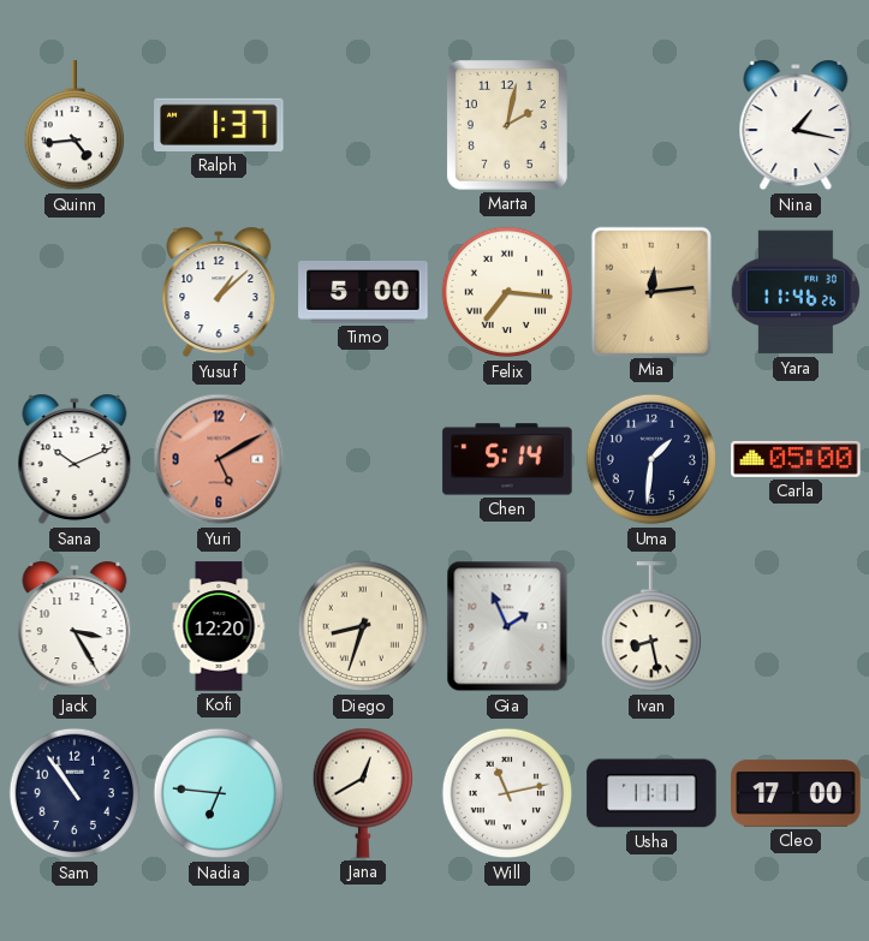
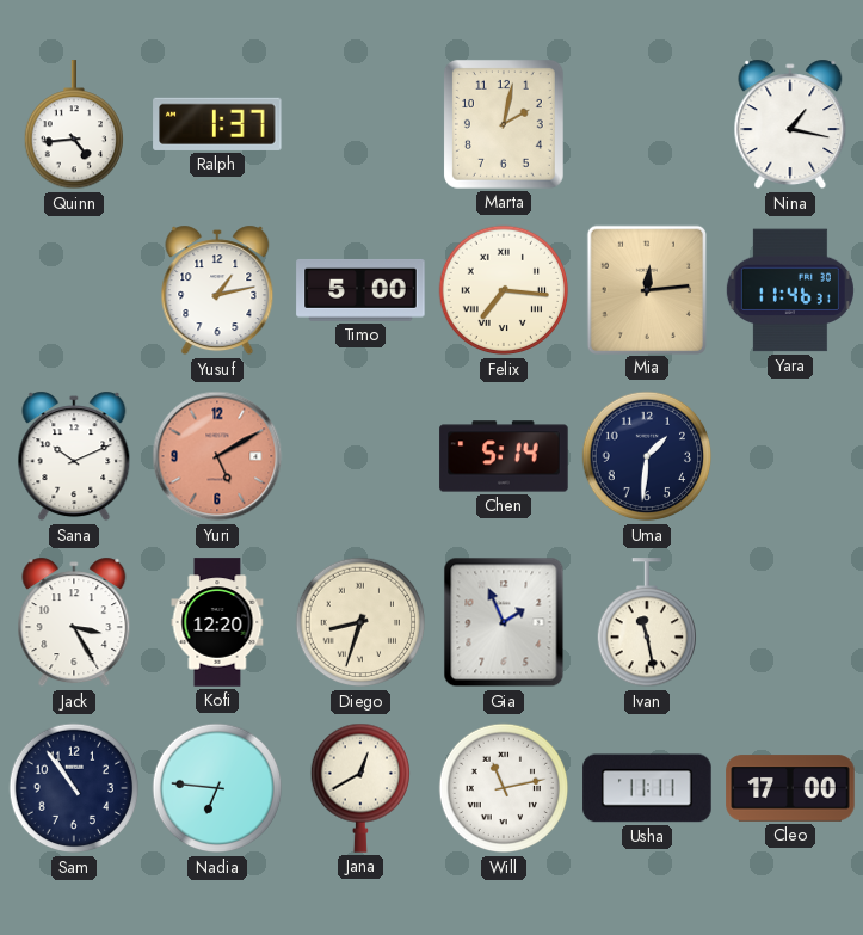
Yusuf: 1:08 -> 1:13
Yara: 11:46:26 -> 11:46:31
Carla: 05:00 -> none
Ivan: 8:28 -> 11:28
